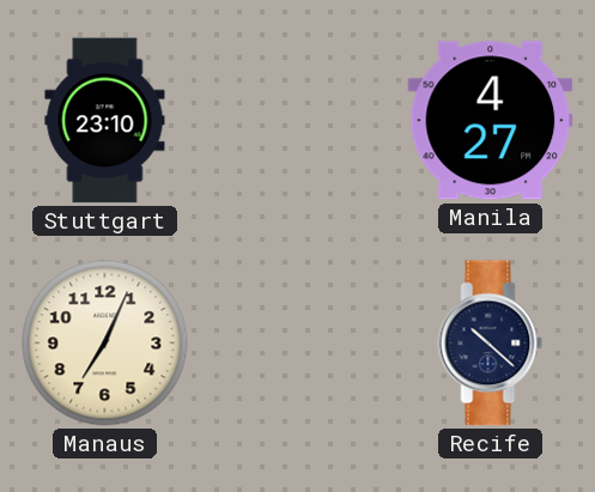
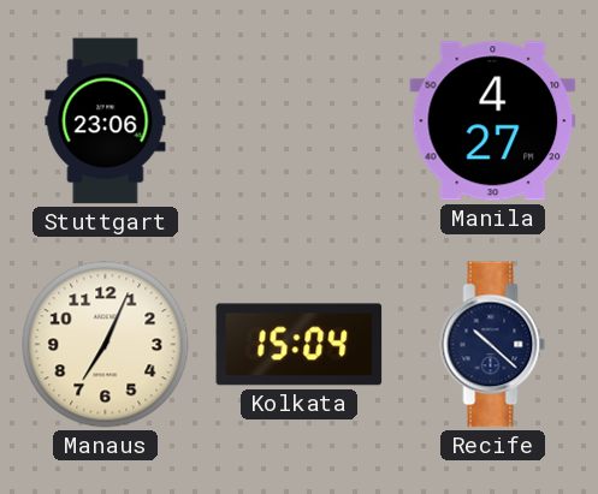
Stuttgart: 23:10 -> 23:06
Kolkata: none -> 15:04
